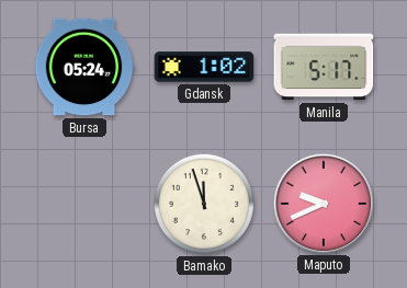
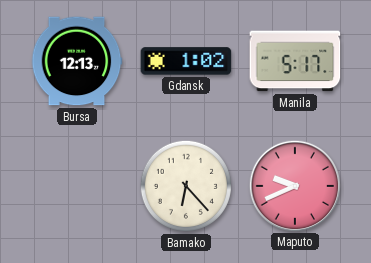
Bursa: 05:24 -> 12:13
Bamako: 11:57 -> 6:23
